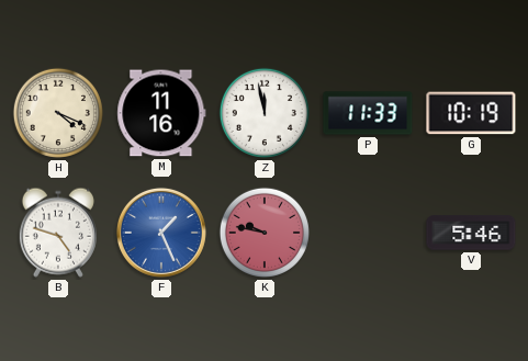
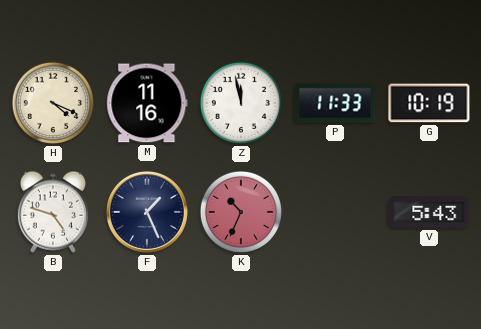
F dial: blue -> navy
K: 9:47 -> 10:34
V: 5:46 -> 5:43
